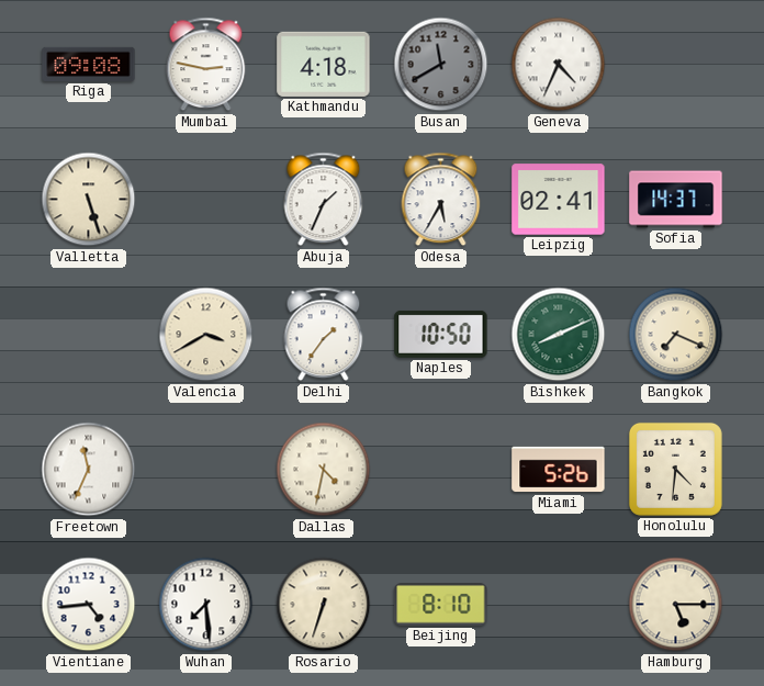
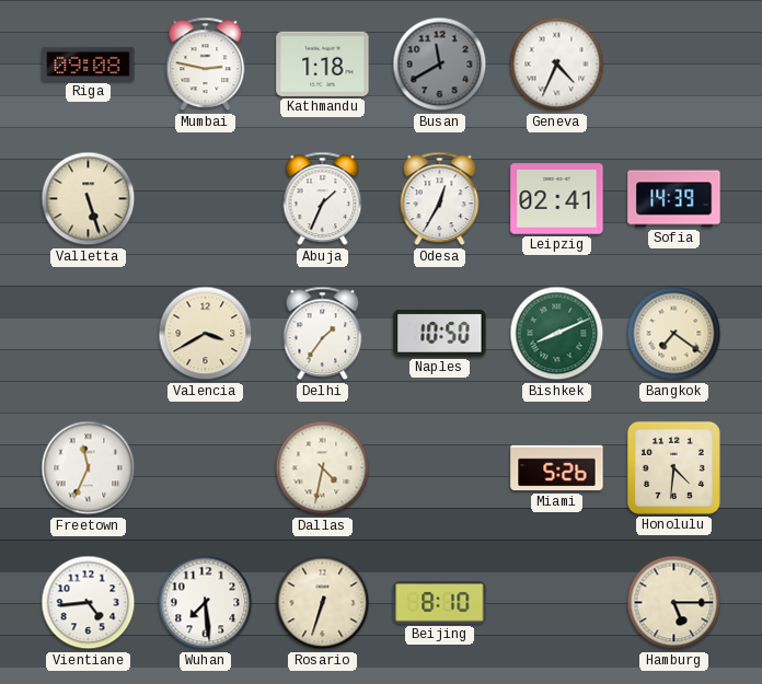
Kathmandu: 4:18 -> 1:18
Odesa: 5:35 -> 12:35
Sofia: 14:37 -> 14:39
Bangkok: 7:19 -> 7:21
